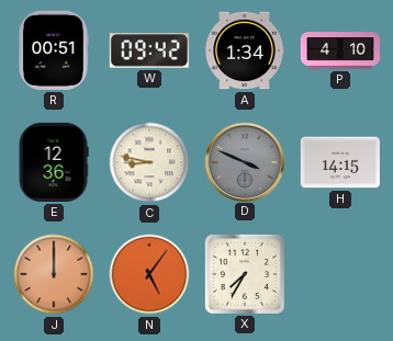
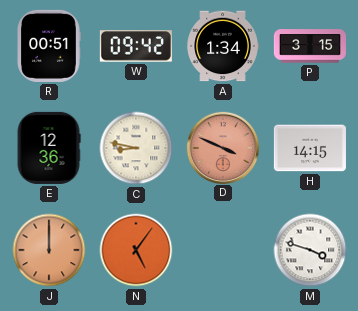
P: 4:10 -> 3:15
D dial: grey -> salmon
X: 7:35 -> none
M: none -> 3:48
